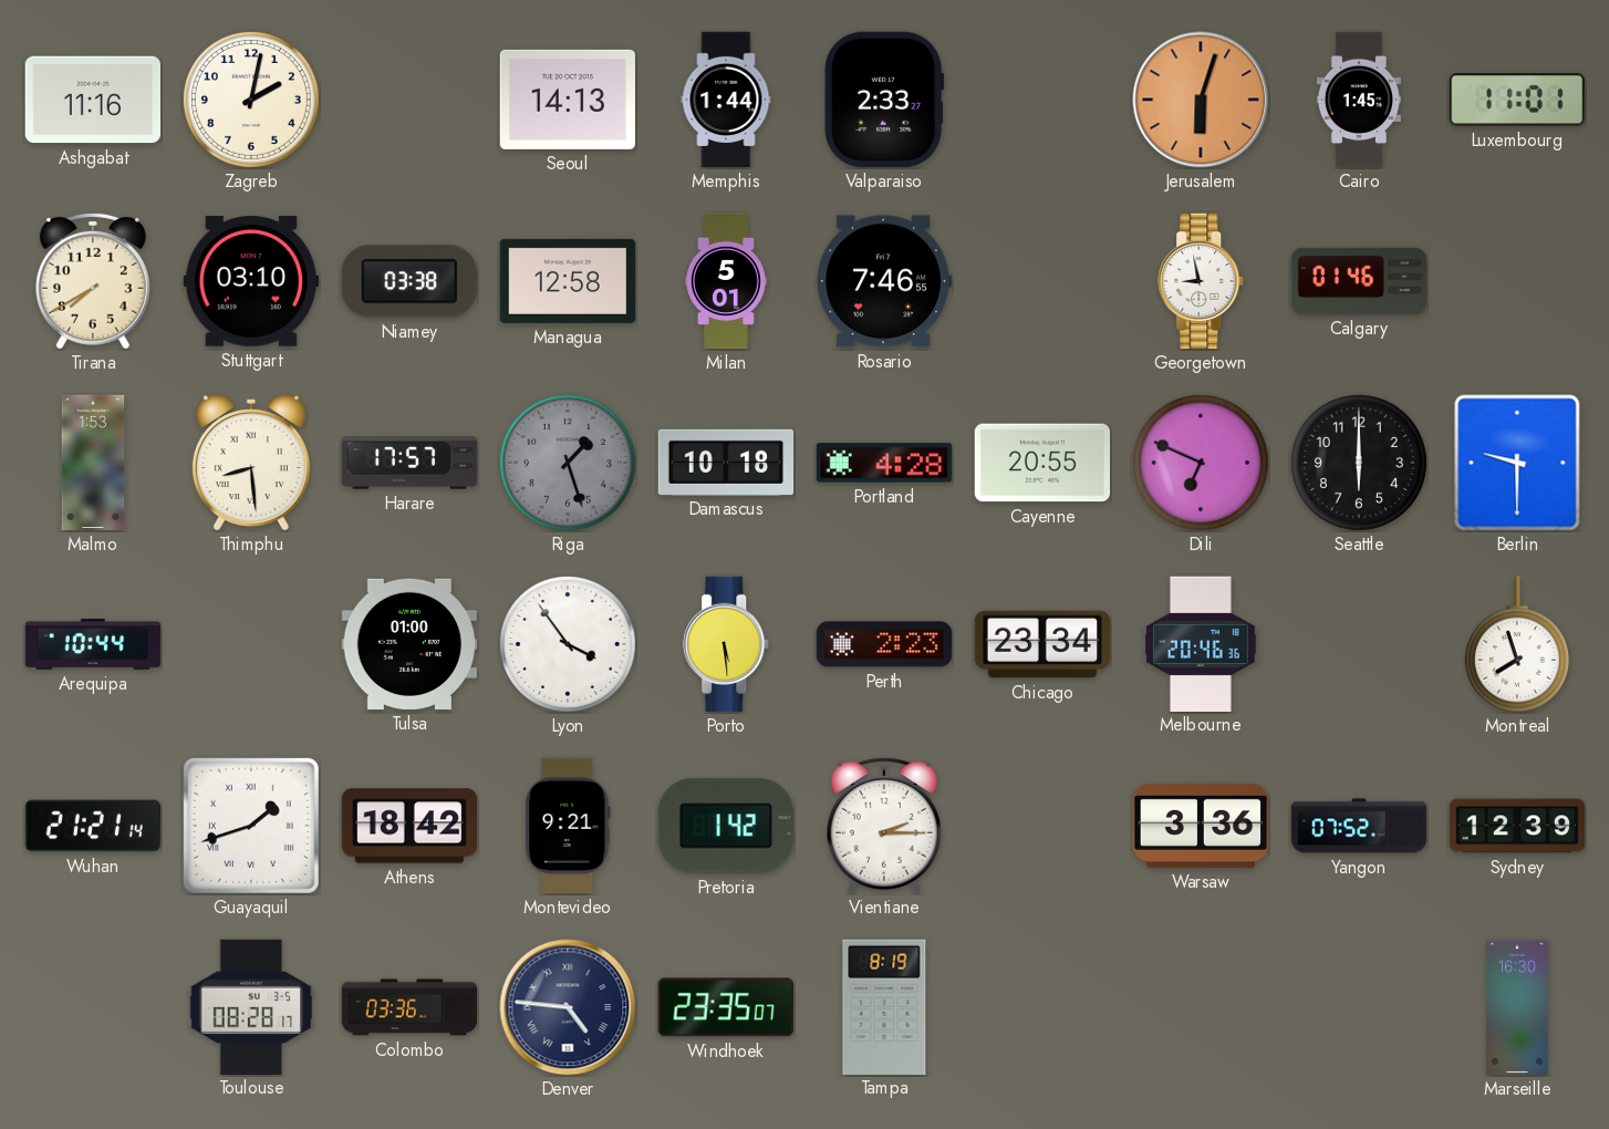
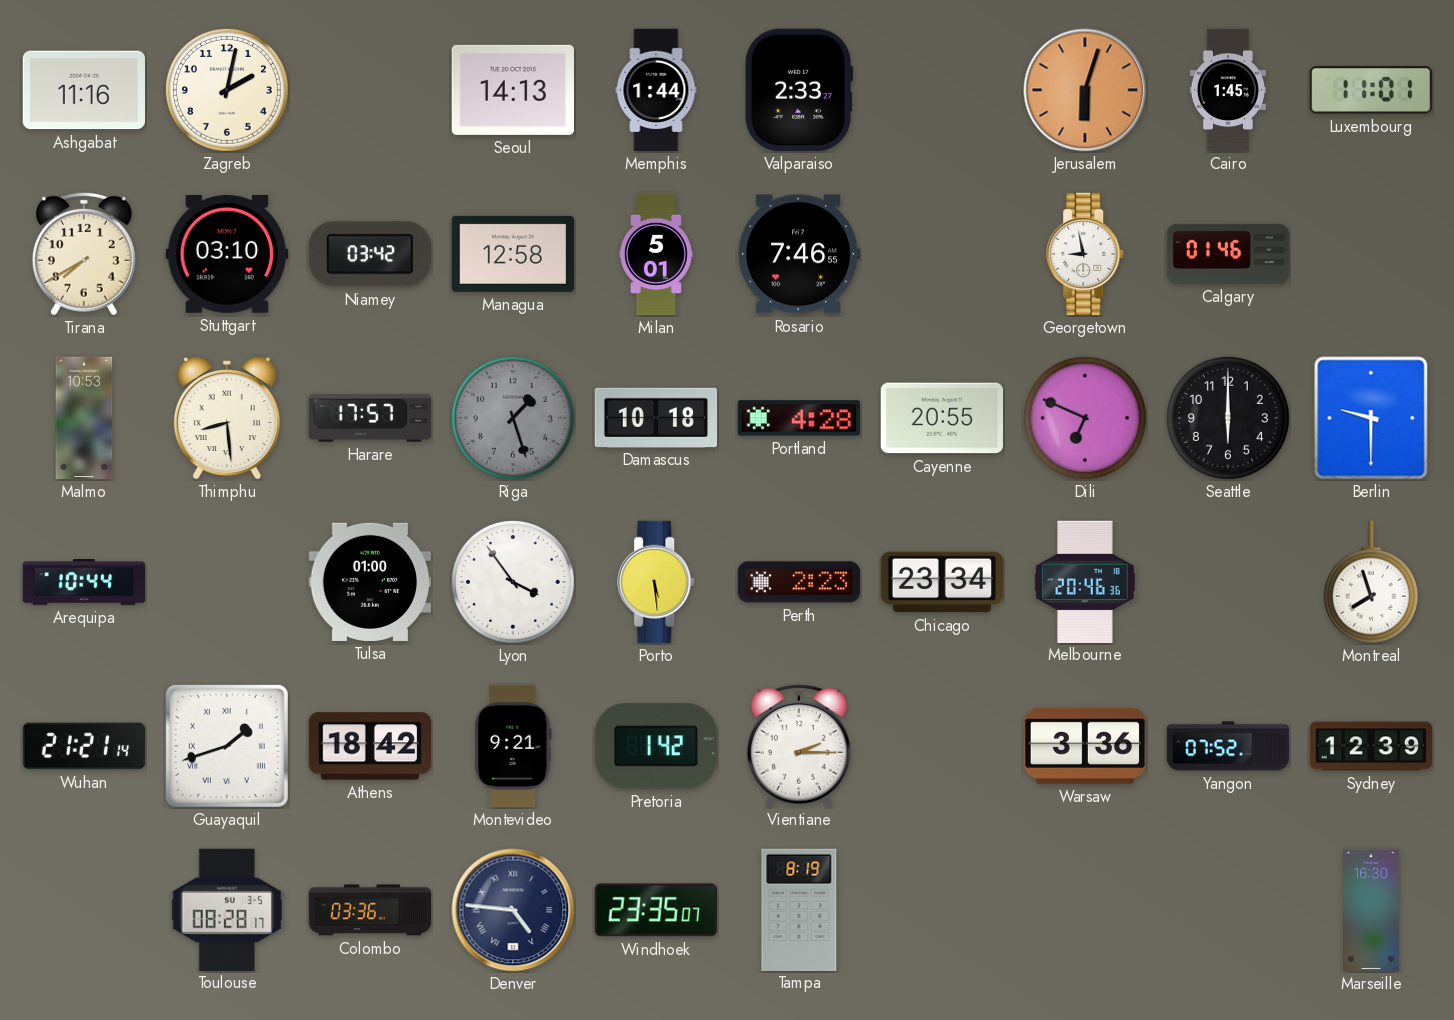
Niamey: 03:38 -> 03:42
Malmo: 1:53 -> 10:53
